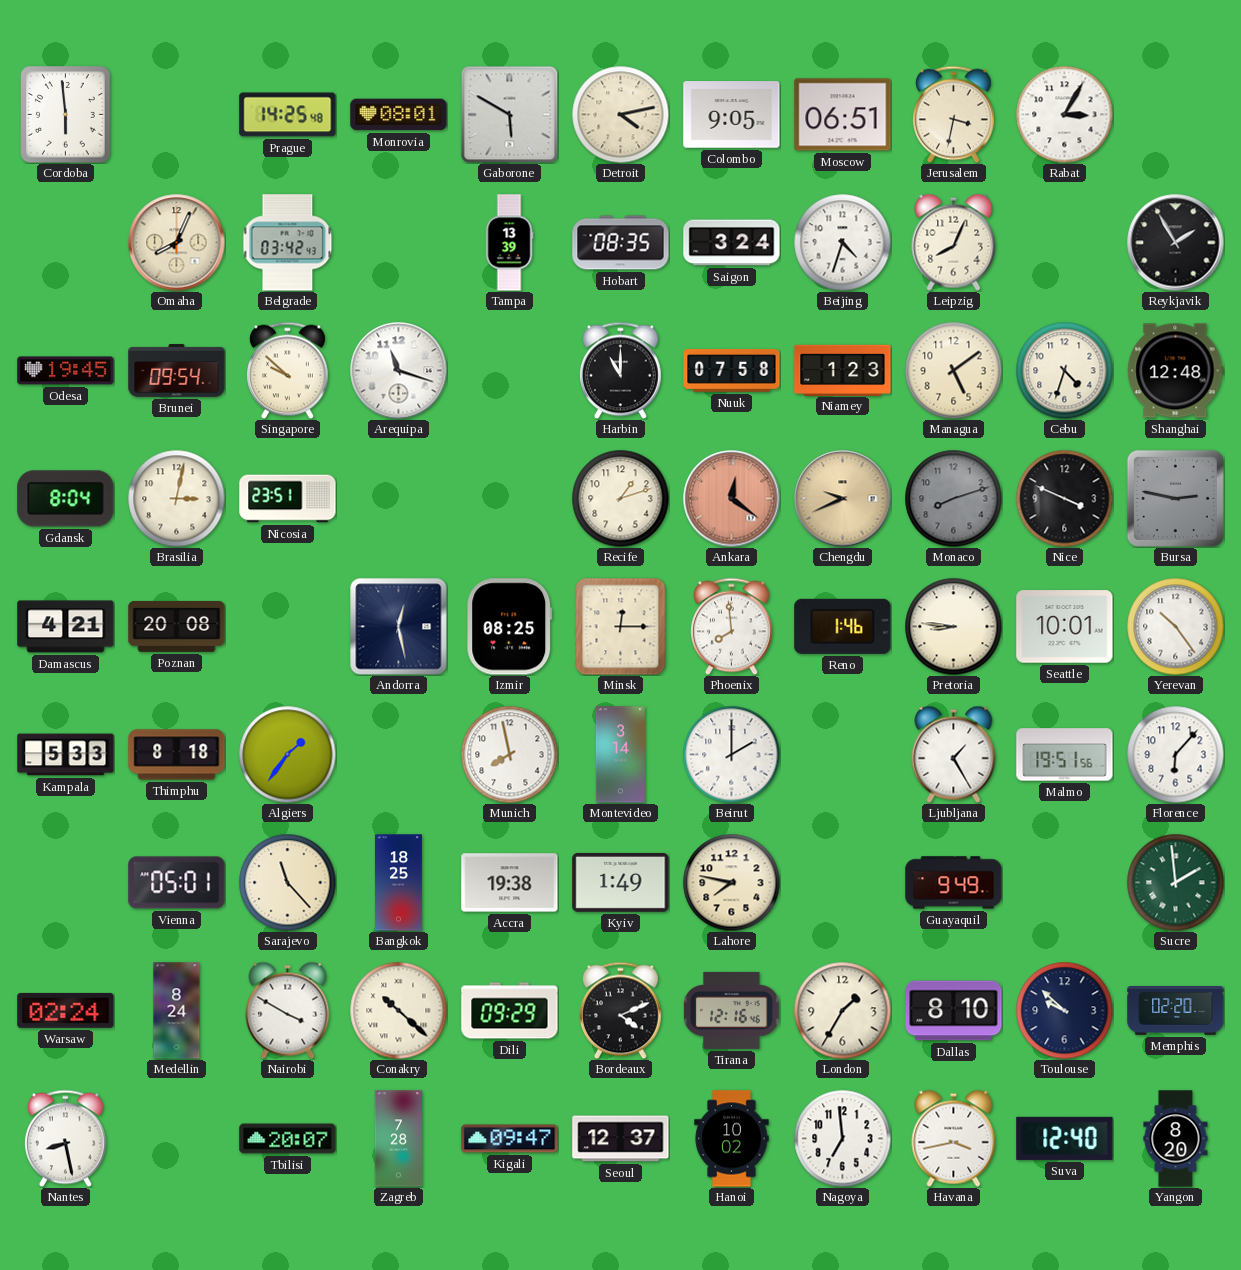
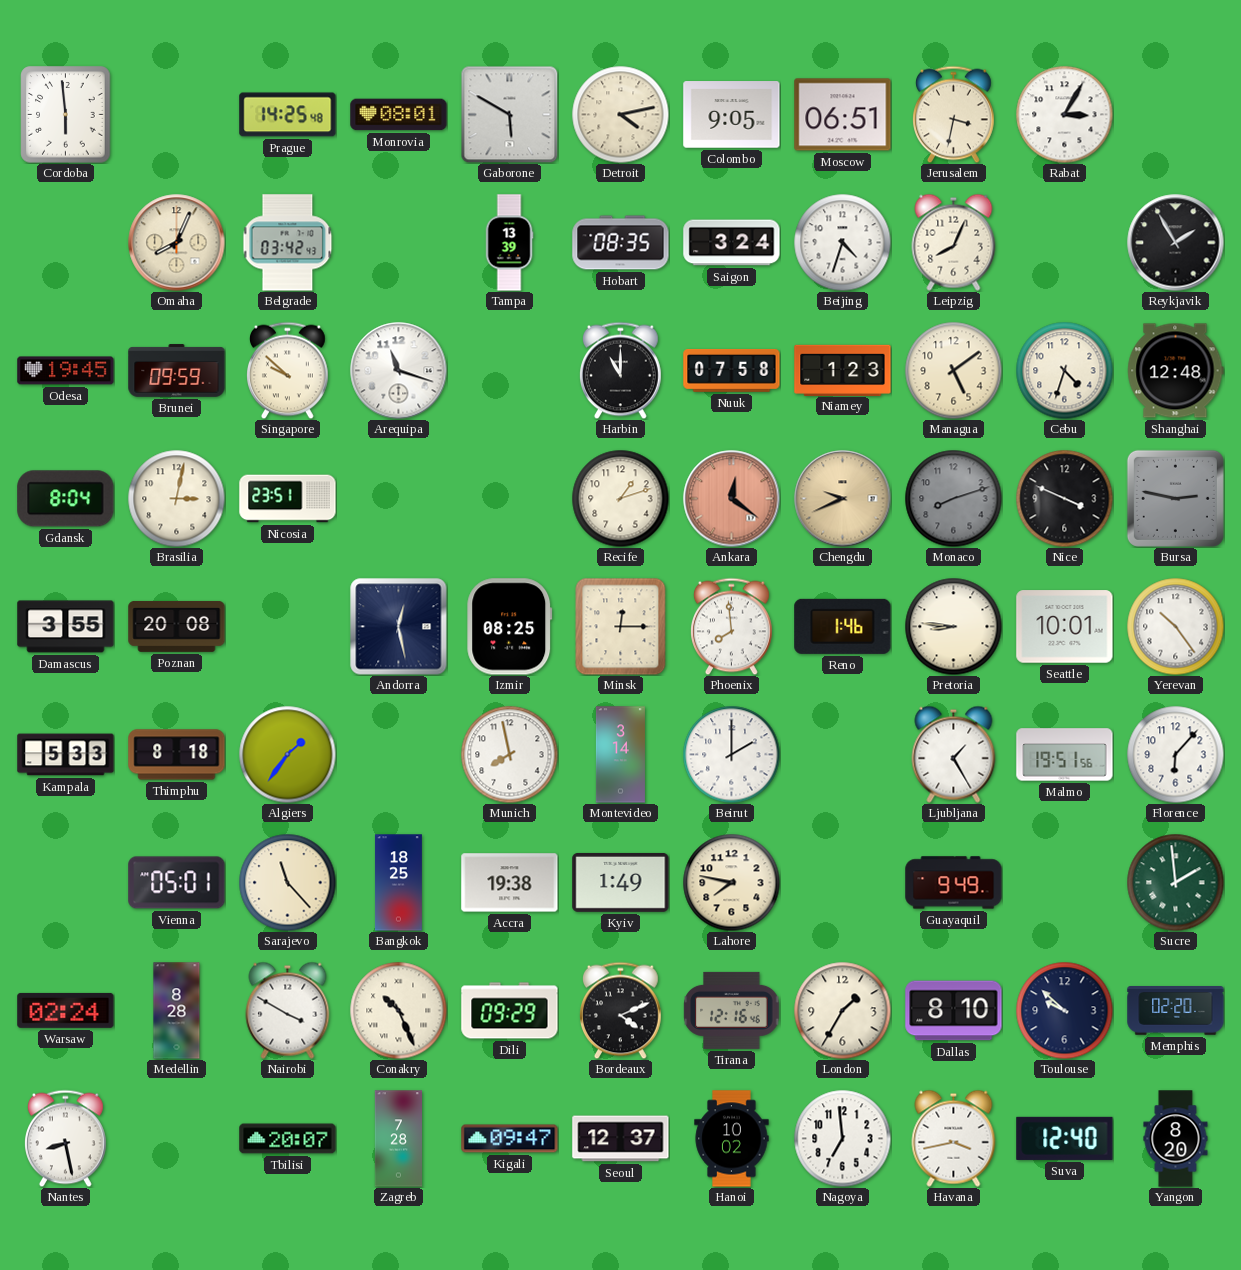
Brunei: 09:54 -> 09:59
Damascus: 4:21 -> 3:55
Medellin: 8:24 -> 8:28
Conakry: 10:22 -> 10:26
